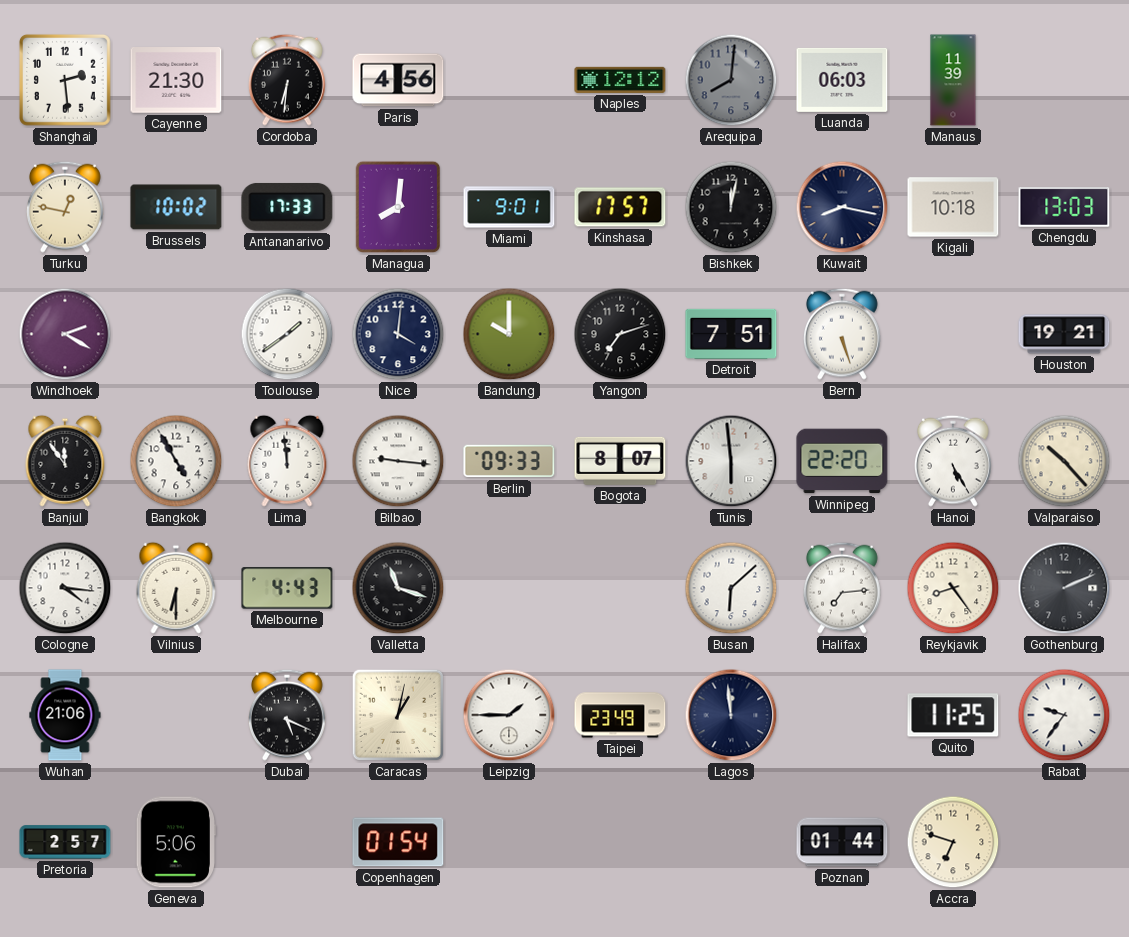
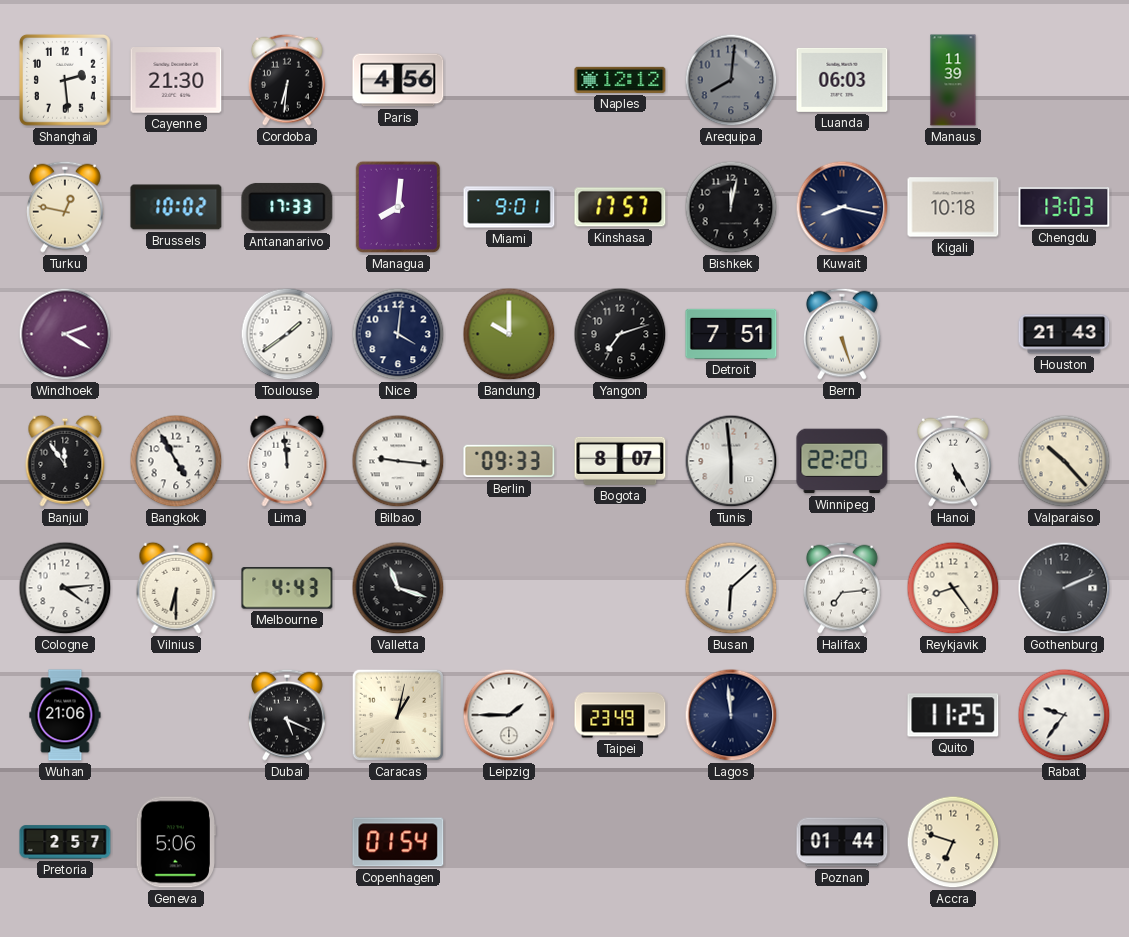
Houston: 19:21 -> 21:43
Cologne: 4:16 -> 4:14
